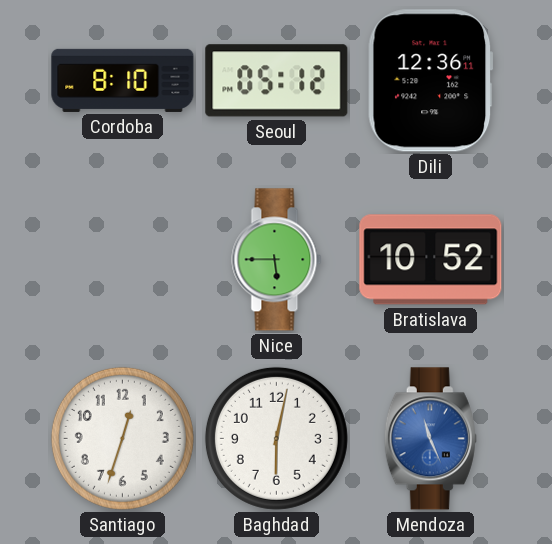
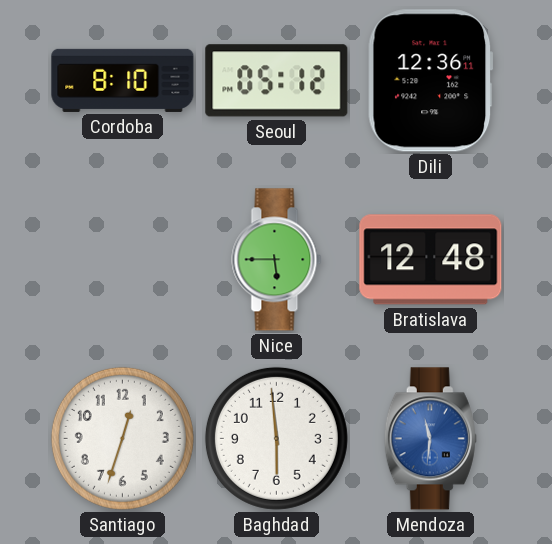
Bratislava: 10:52 -> 12:48
Baghdad: 6:02 -> 5:59
Mendoza: 11:26 -> 11:31
